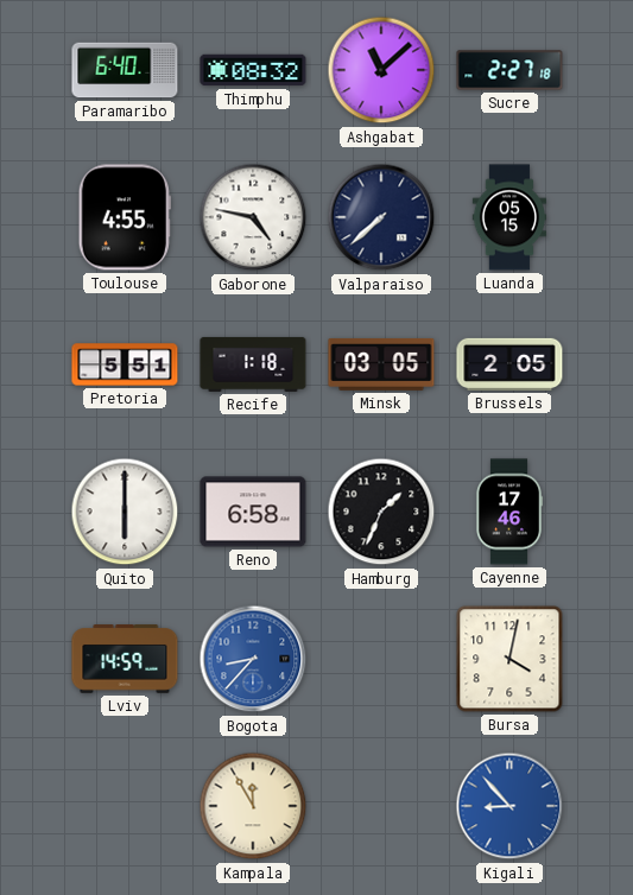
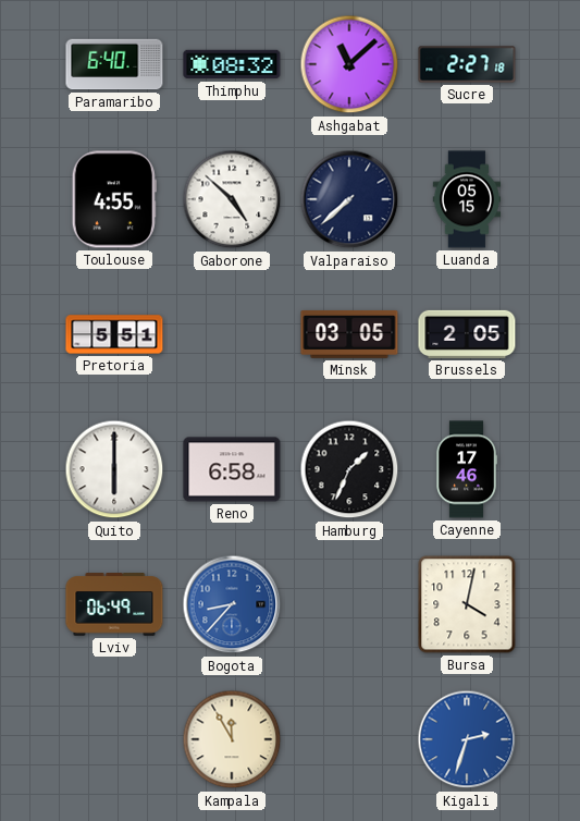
Gaborone: 4:47 -> 4:52
Recife: 1:18 -> none
Lviv: 14:59 -> 06:49
Kigali: 8:53 -> 2:33
